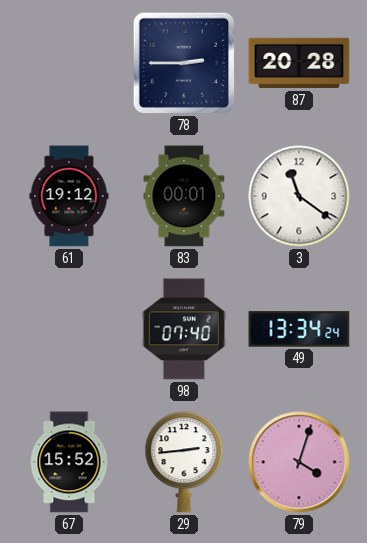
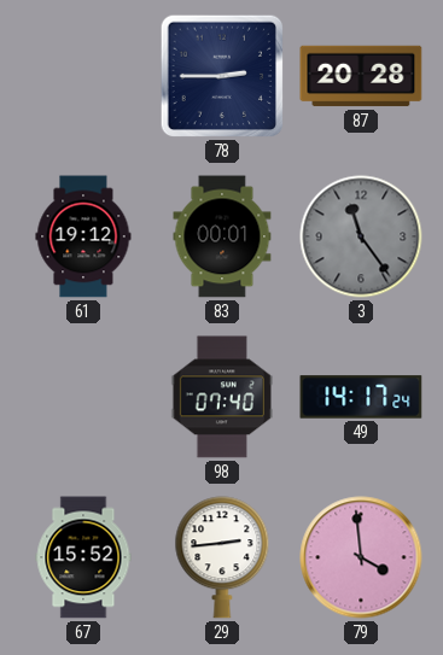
3: 11:21 -> 11:24
3 dial: white -> grey
49: 13:34 -> 14:17
79: 4:03 -> 3:59
